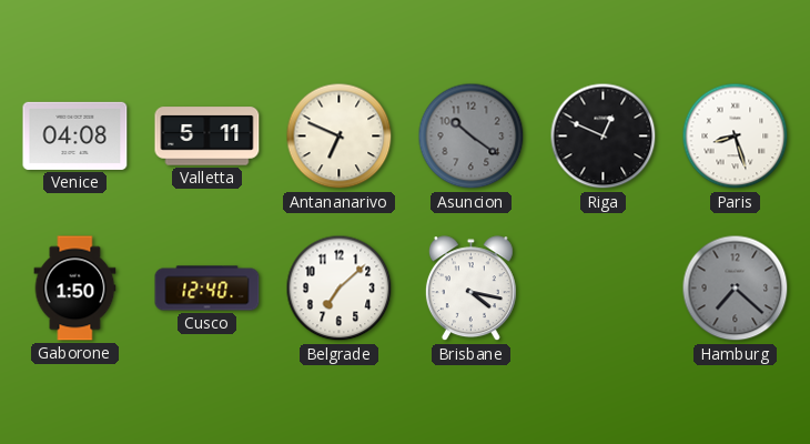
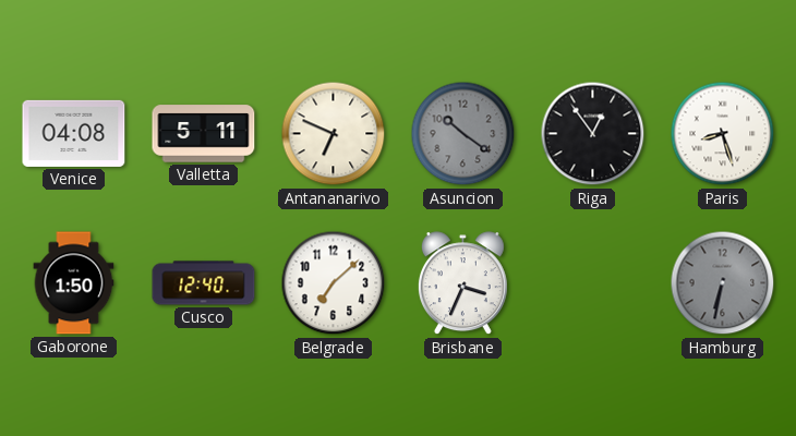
Riga: 12:49 -> 12:54
Brisbane: 4:17 -> 3:34
Hamburg: 7:22 -> 6:32
